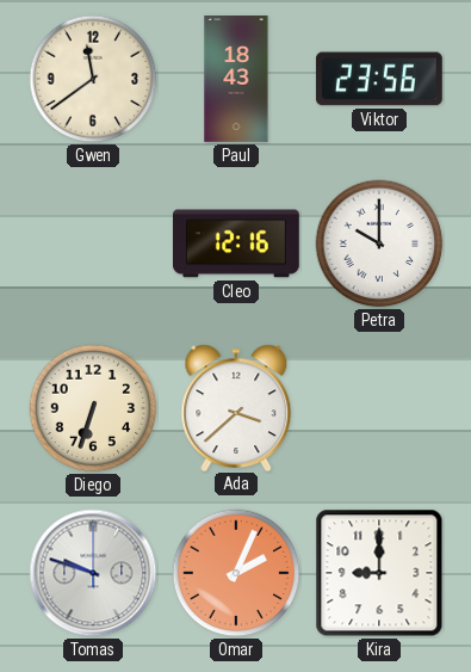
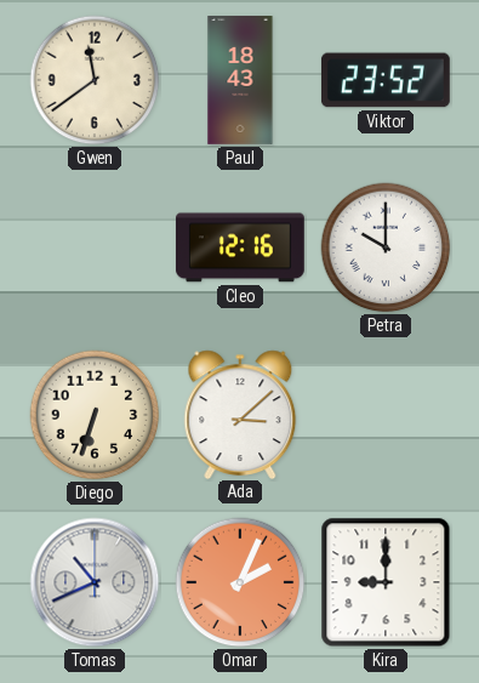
Viktor: 23:56 -> 23:52
Ada: 3:38 -> 3:08
Tomas: 9:48 -> 10:41
